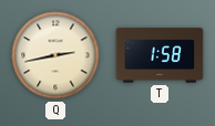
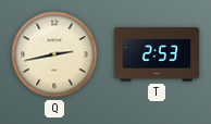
T: 1:58 -> 2:53
